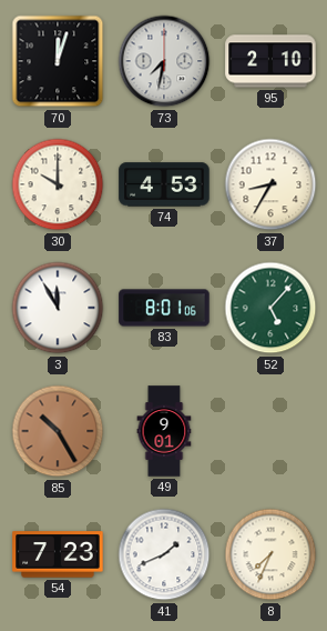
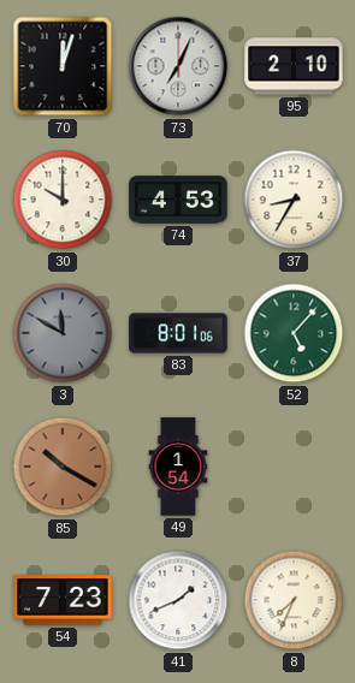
73: 7:32 -> 7:04
3: 11:55 -> 11:50
3 dial: white -> grey
85: 10:25 -> 10:20
49: 9:01 -> 1:54
